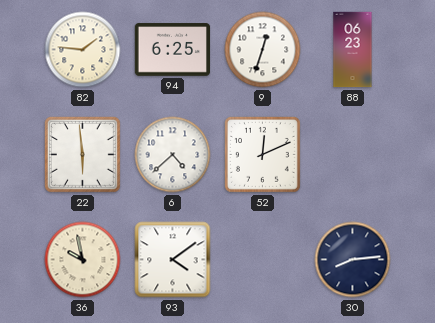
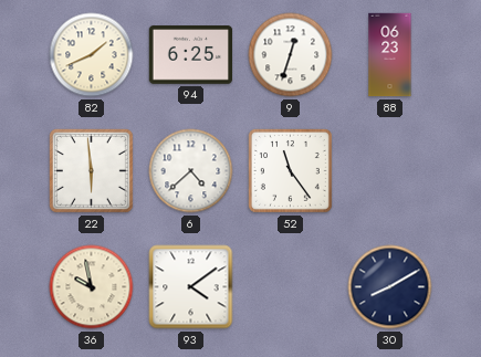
82: 1:46 -> 1:41
52: 12:11 -> 11:24
30: 8:14 -> 8:10
